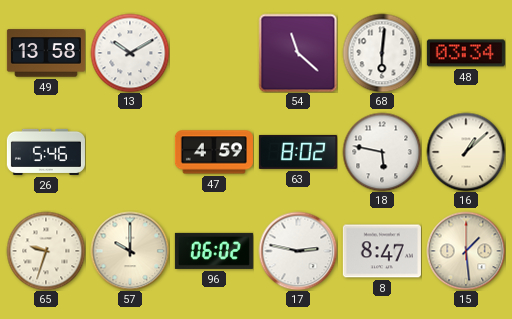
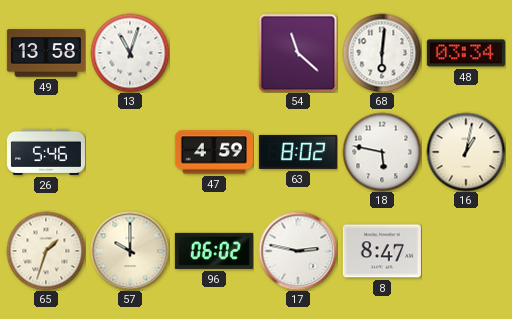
13: 10:10 -> 11:03
16: 1:08 -> 1:02
65: 9:33 -> 1:33
15: 1:29 -> none
